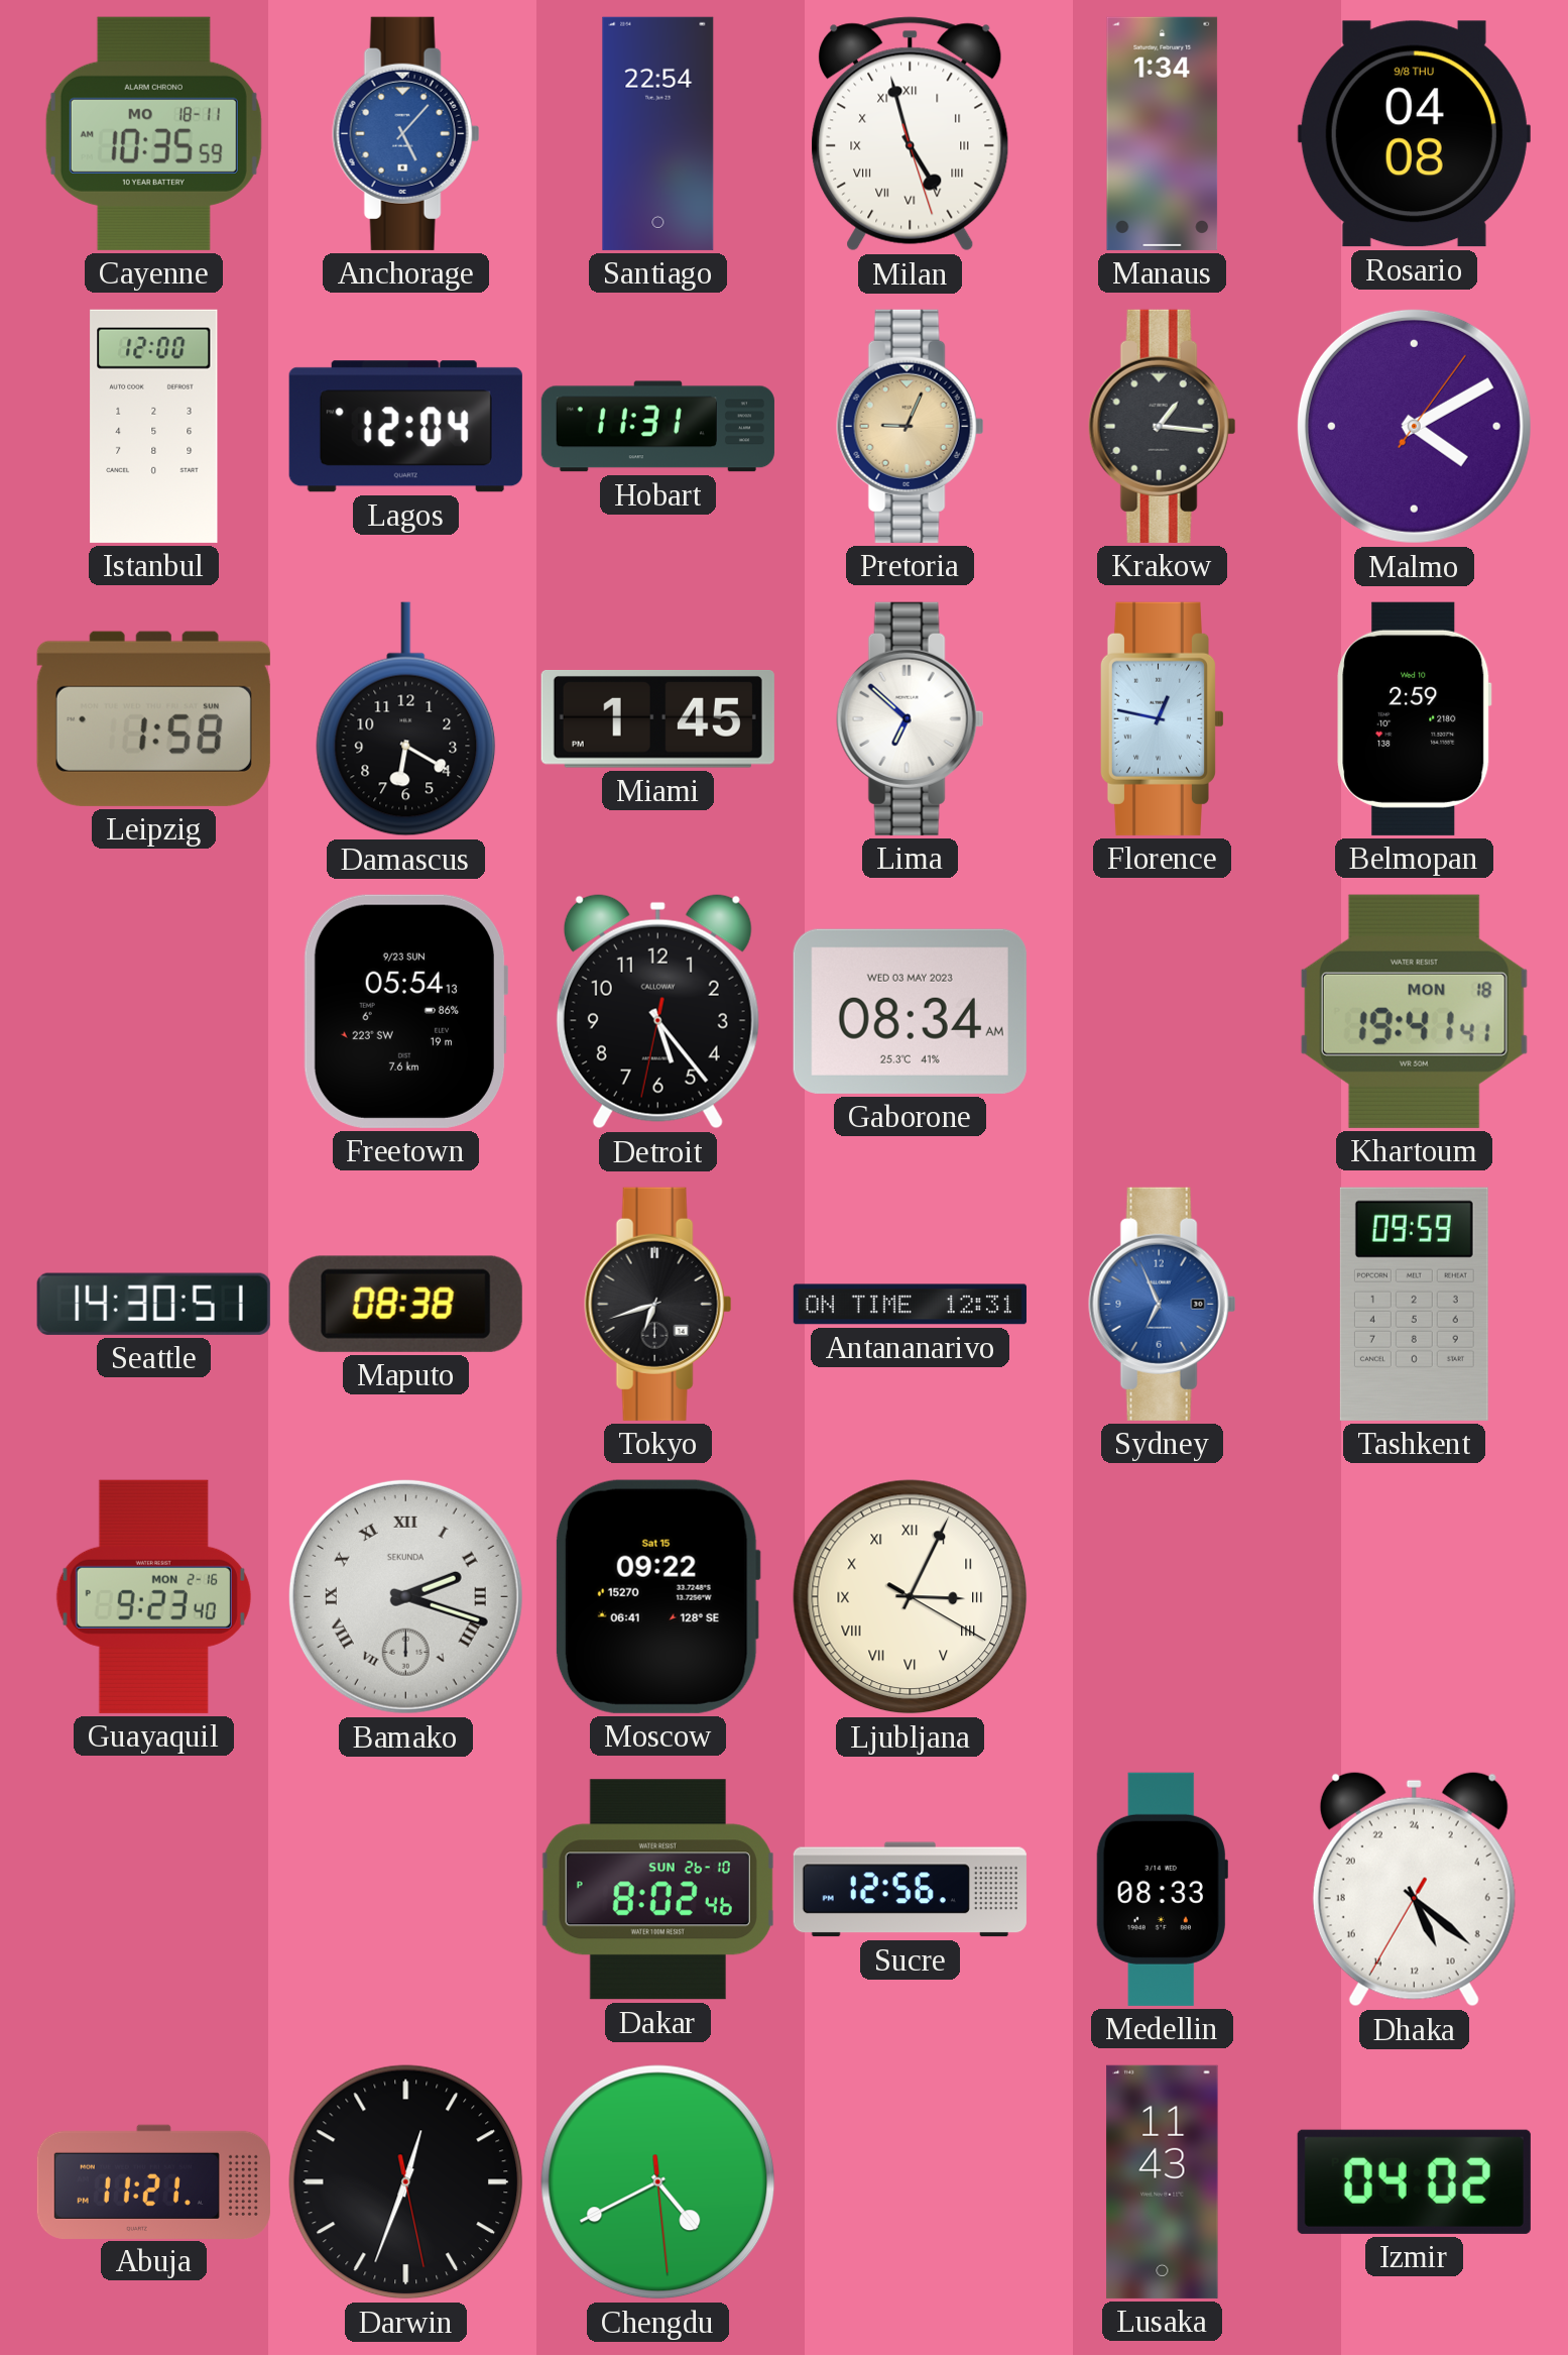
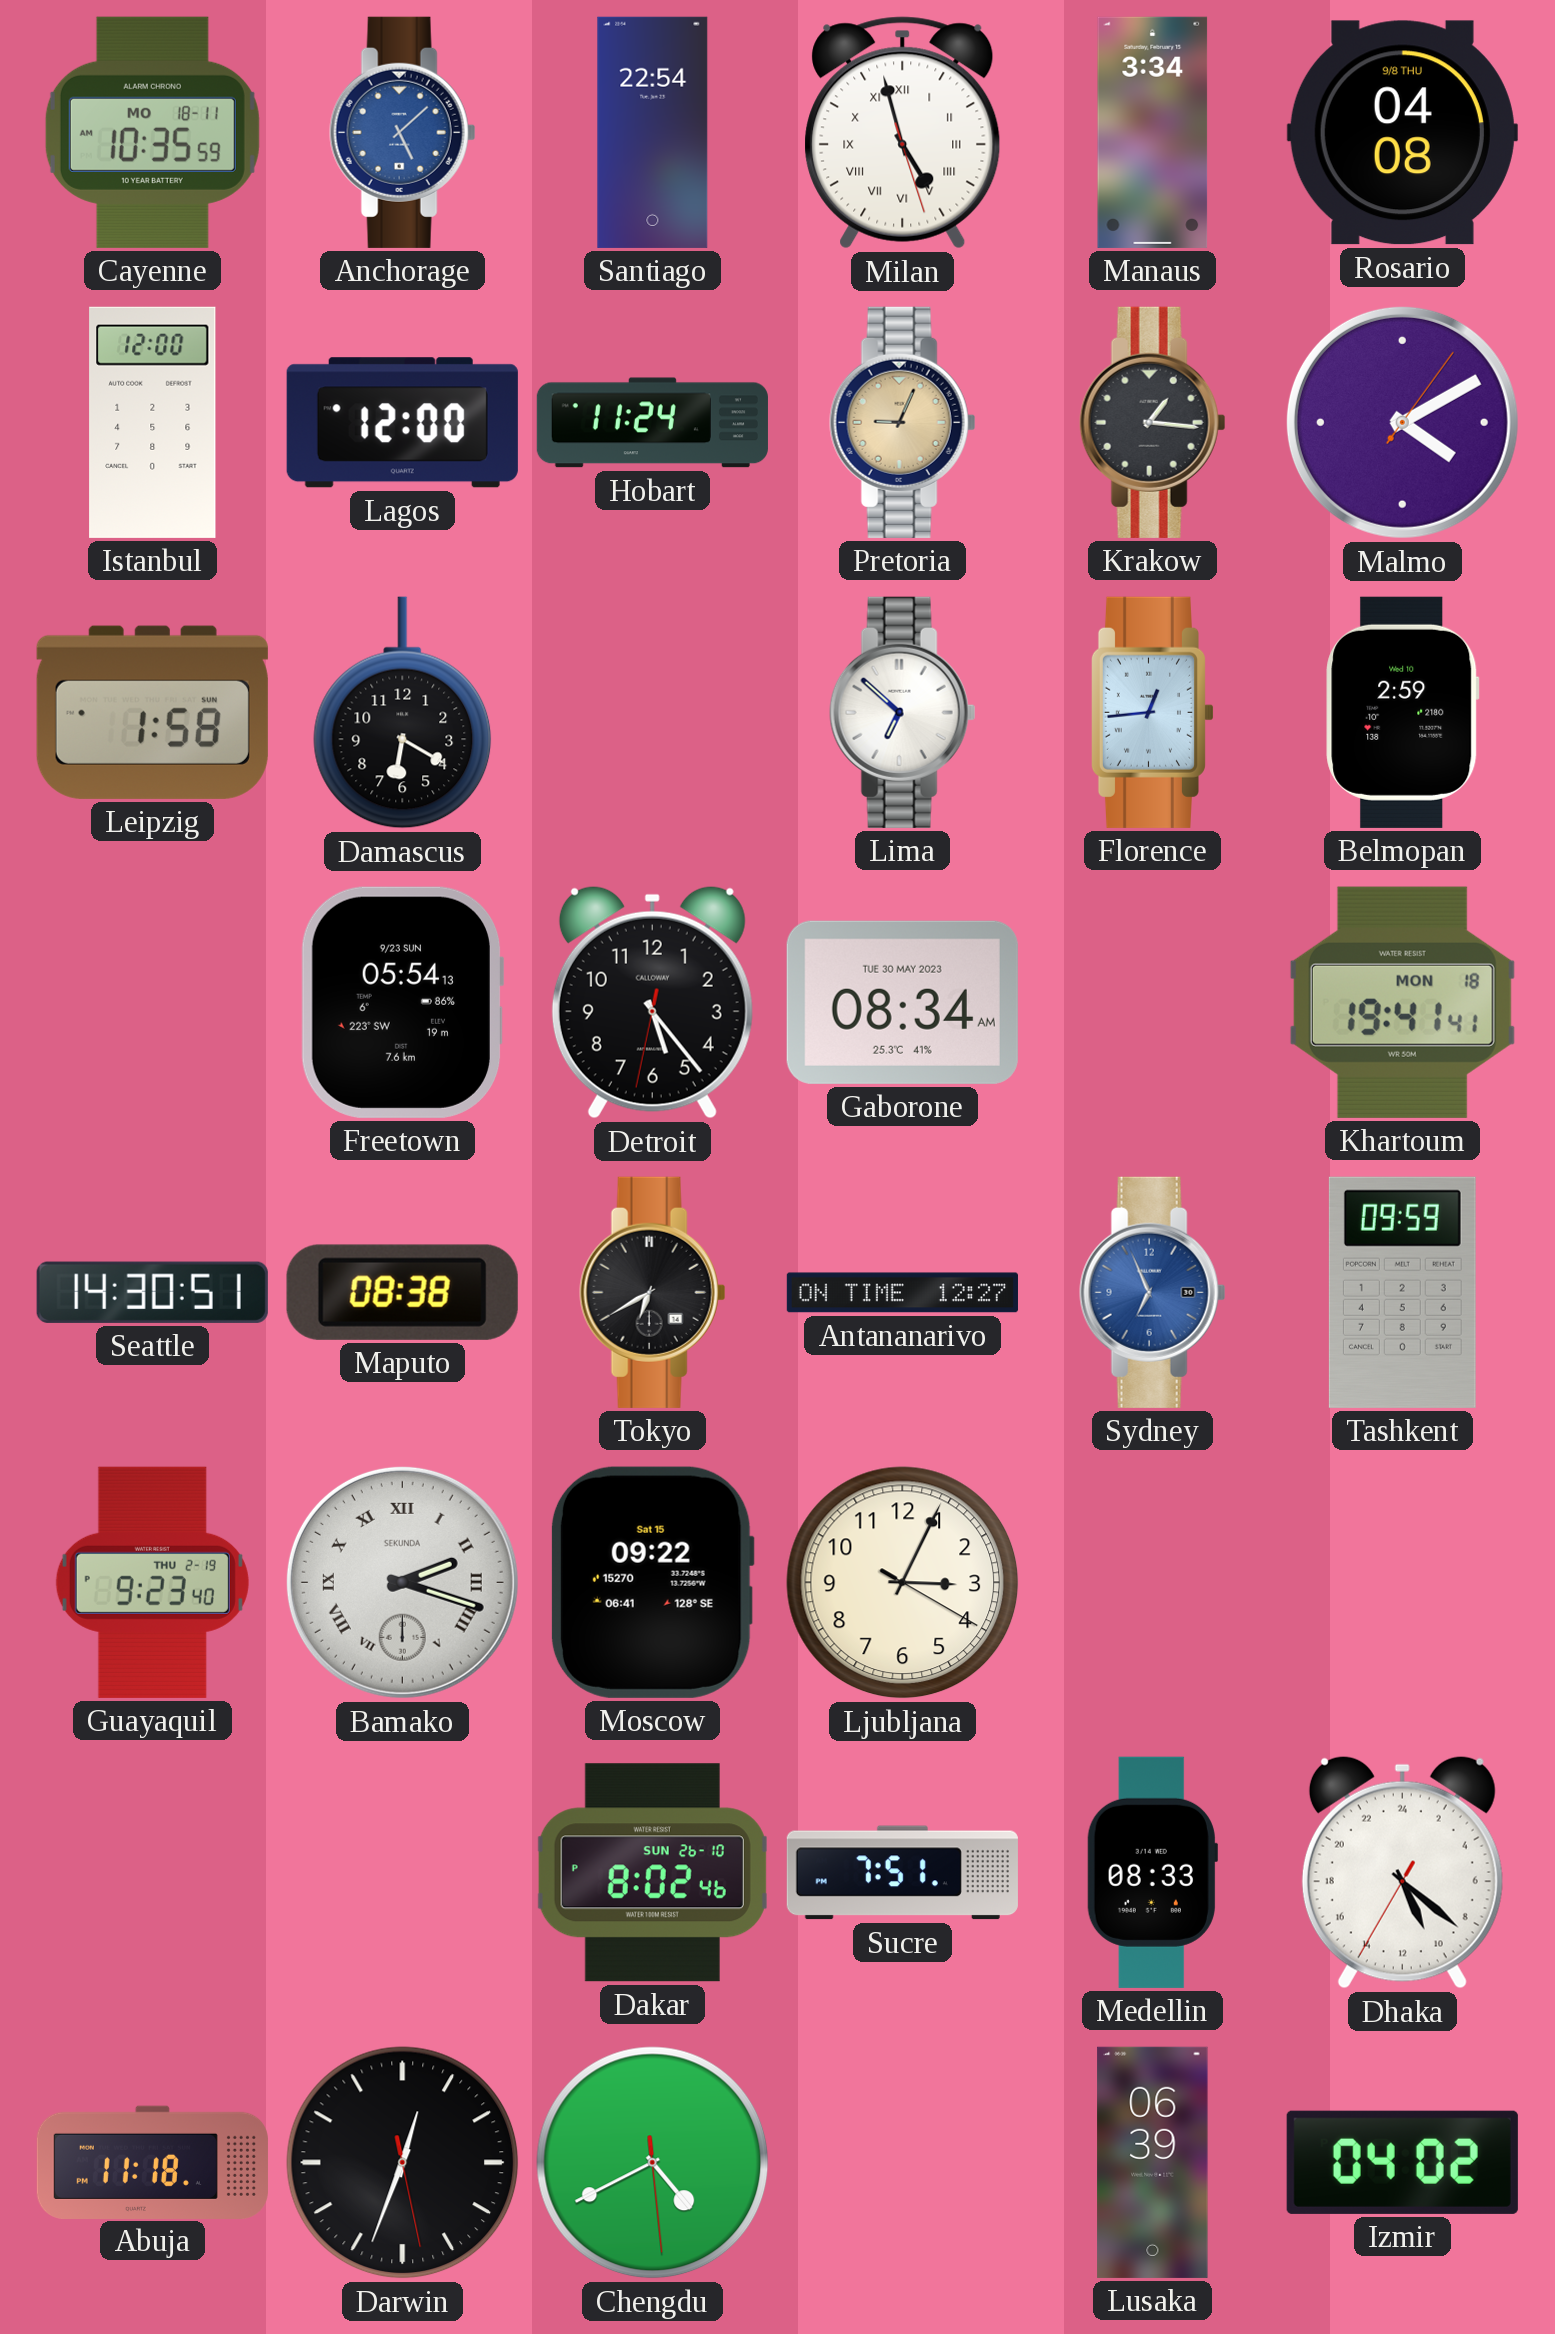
Anchorage: 5:07 -> 5:08
Manaus: 1:34 -> 3:34
Lagos: 12:04 -> 12:00
Hobart: 11:31 -> 11:24
Miami: 1:45 -> none
Florence: 12:47 -> 12:44
Gaborone date: WED 03 MAY 2023 -> TUE 30 MAY 2023
Tokyo: 6:42 -> 6:40
Antananarivo: 12:31 -> 12:27
Guayaquil date: MON 2-16 -> THU 2-19
Ljubljana numerals: Roman -> Arabic
Sucre: 12:56 -> 7:51
Abuja: 11:21 -> 11:18
Lusaka: 11:43 -> 06:39
